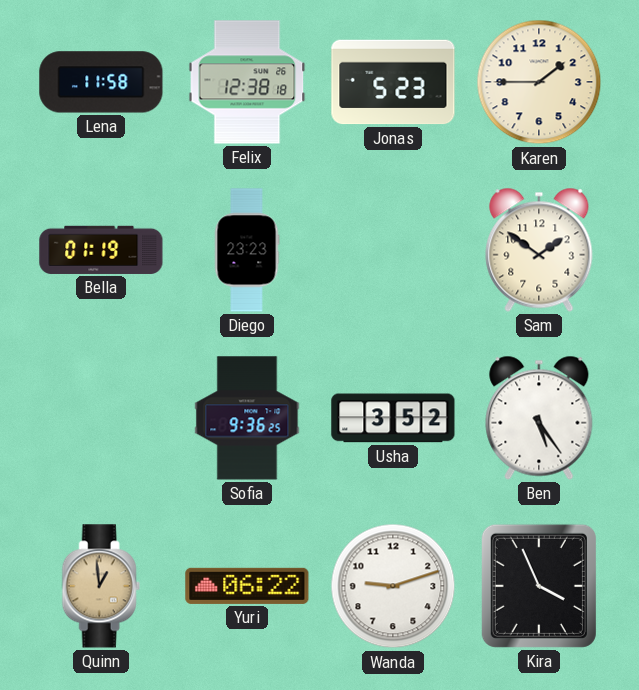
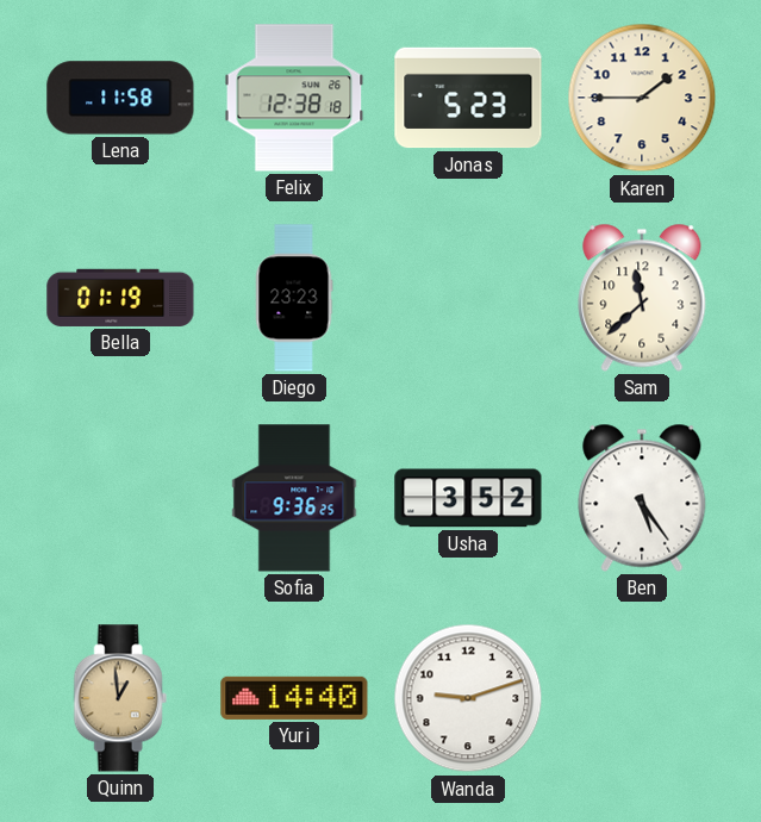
Sam: 1:51 -> 11:38
Yuri: 06:22 -> 14:40
Kira: 3:56 -> none
